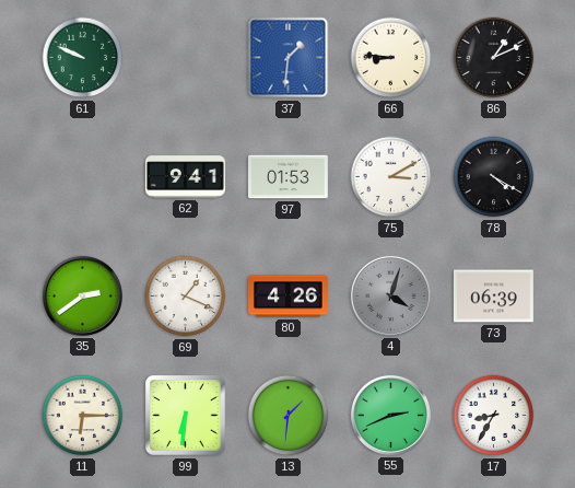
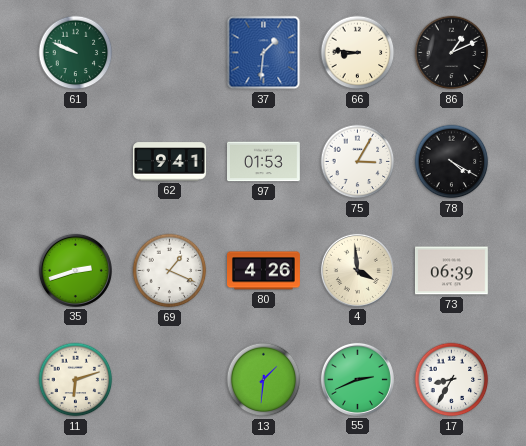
75: 3:10 -> 3:05
35: 2:39 -> 2:42
4: 4:03 -> 3:59
4 dial: grey -> cream
11: 6:15 -> 6:12
99: 6:31 -> none
